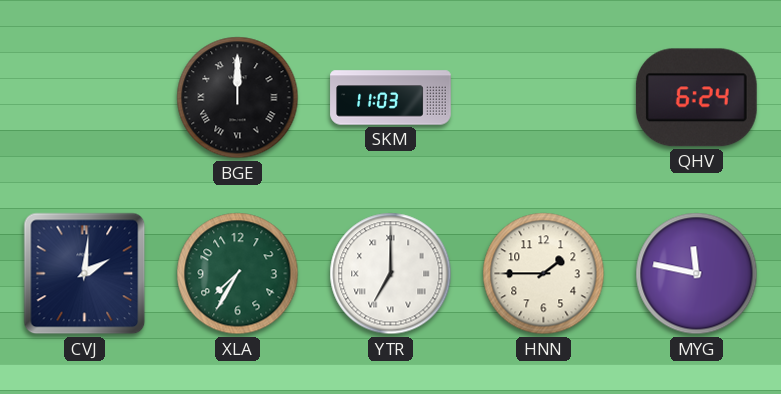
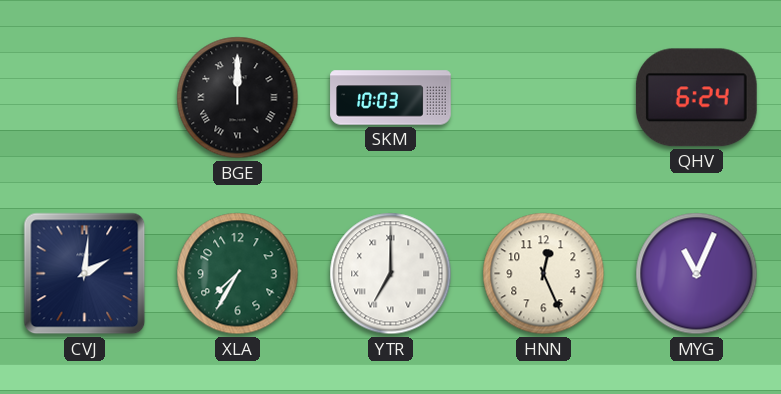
SKM: 11:03 -> 10:03
HNN: 1:45 -> 12:26
MYG: 11:47 -> 11:04
